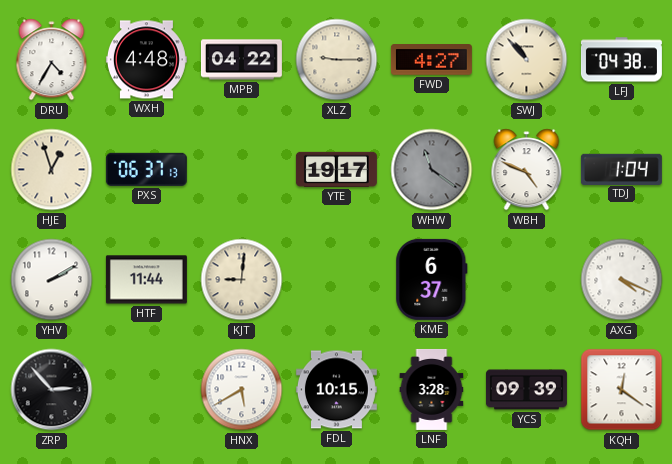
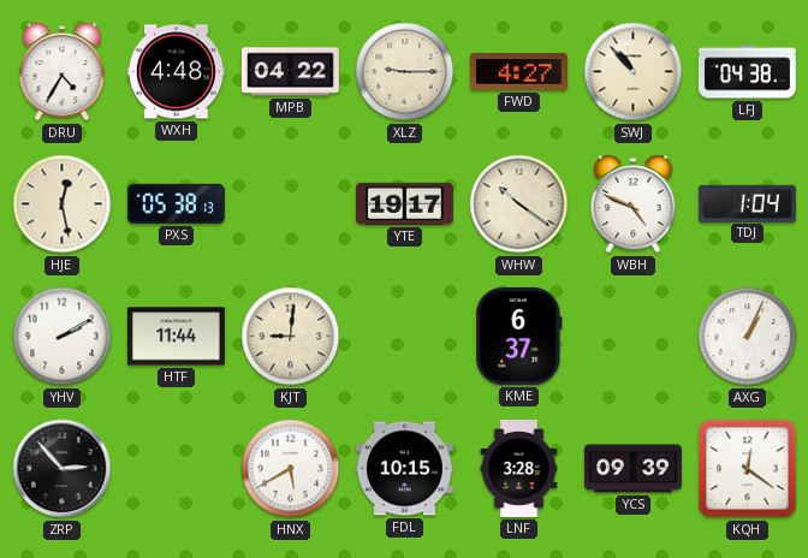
HJE: 12:57 -> 12:28
PXS: 06:37 -> 05:38
WHW: 11:21 -> 10:21
WHW dial: grey -> cream
AXG: 4:19 -> 1:04
